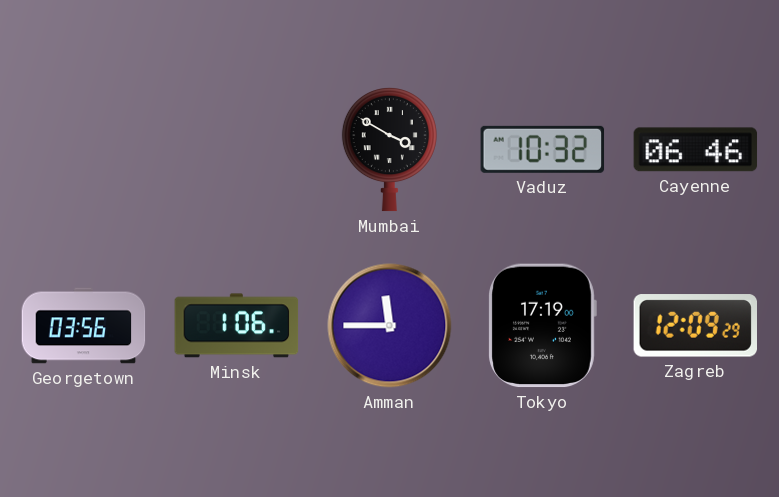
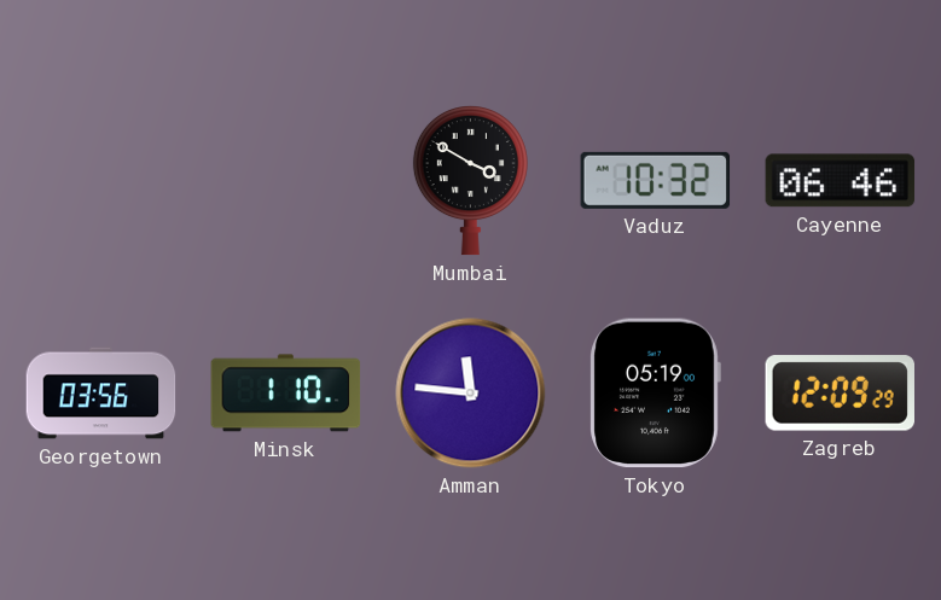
Minsk: 1:06 -> 1:10
Amman: 11:45 -> 11:46
Tokyo: 17:19 -> 05:19
